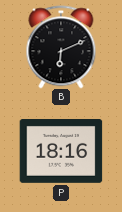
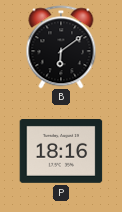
B: 6:11 -> 6:09
